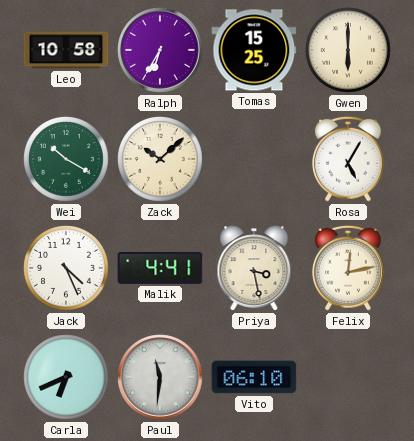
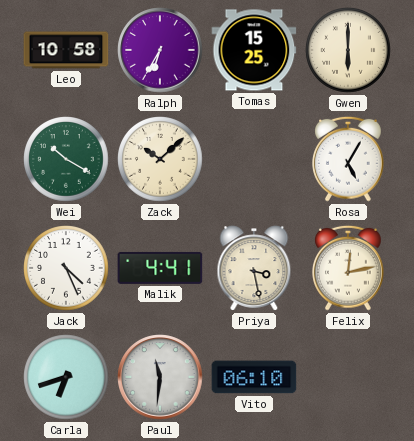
Carla: 6:41 -> 6:42
